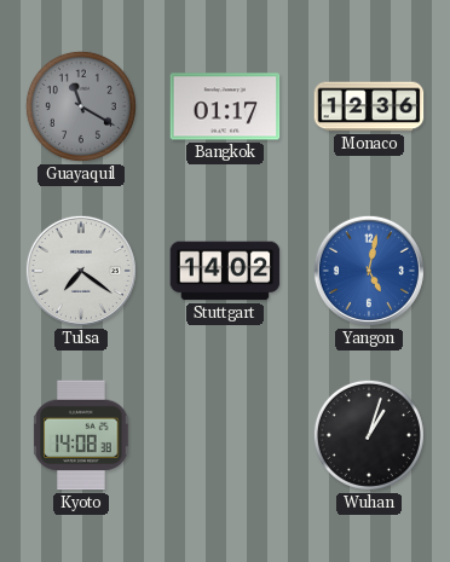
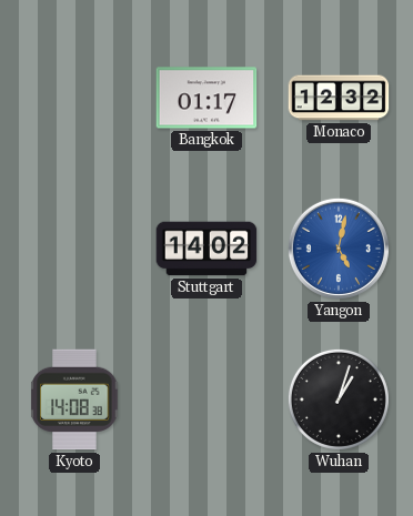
Guayaquil: 11:20 -> none
Monaco: 12:36 -> 12:32
Tulsa: 7:21 -> none
